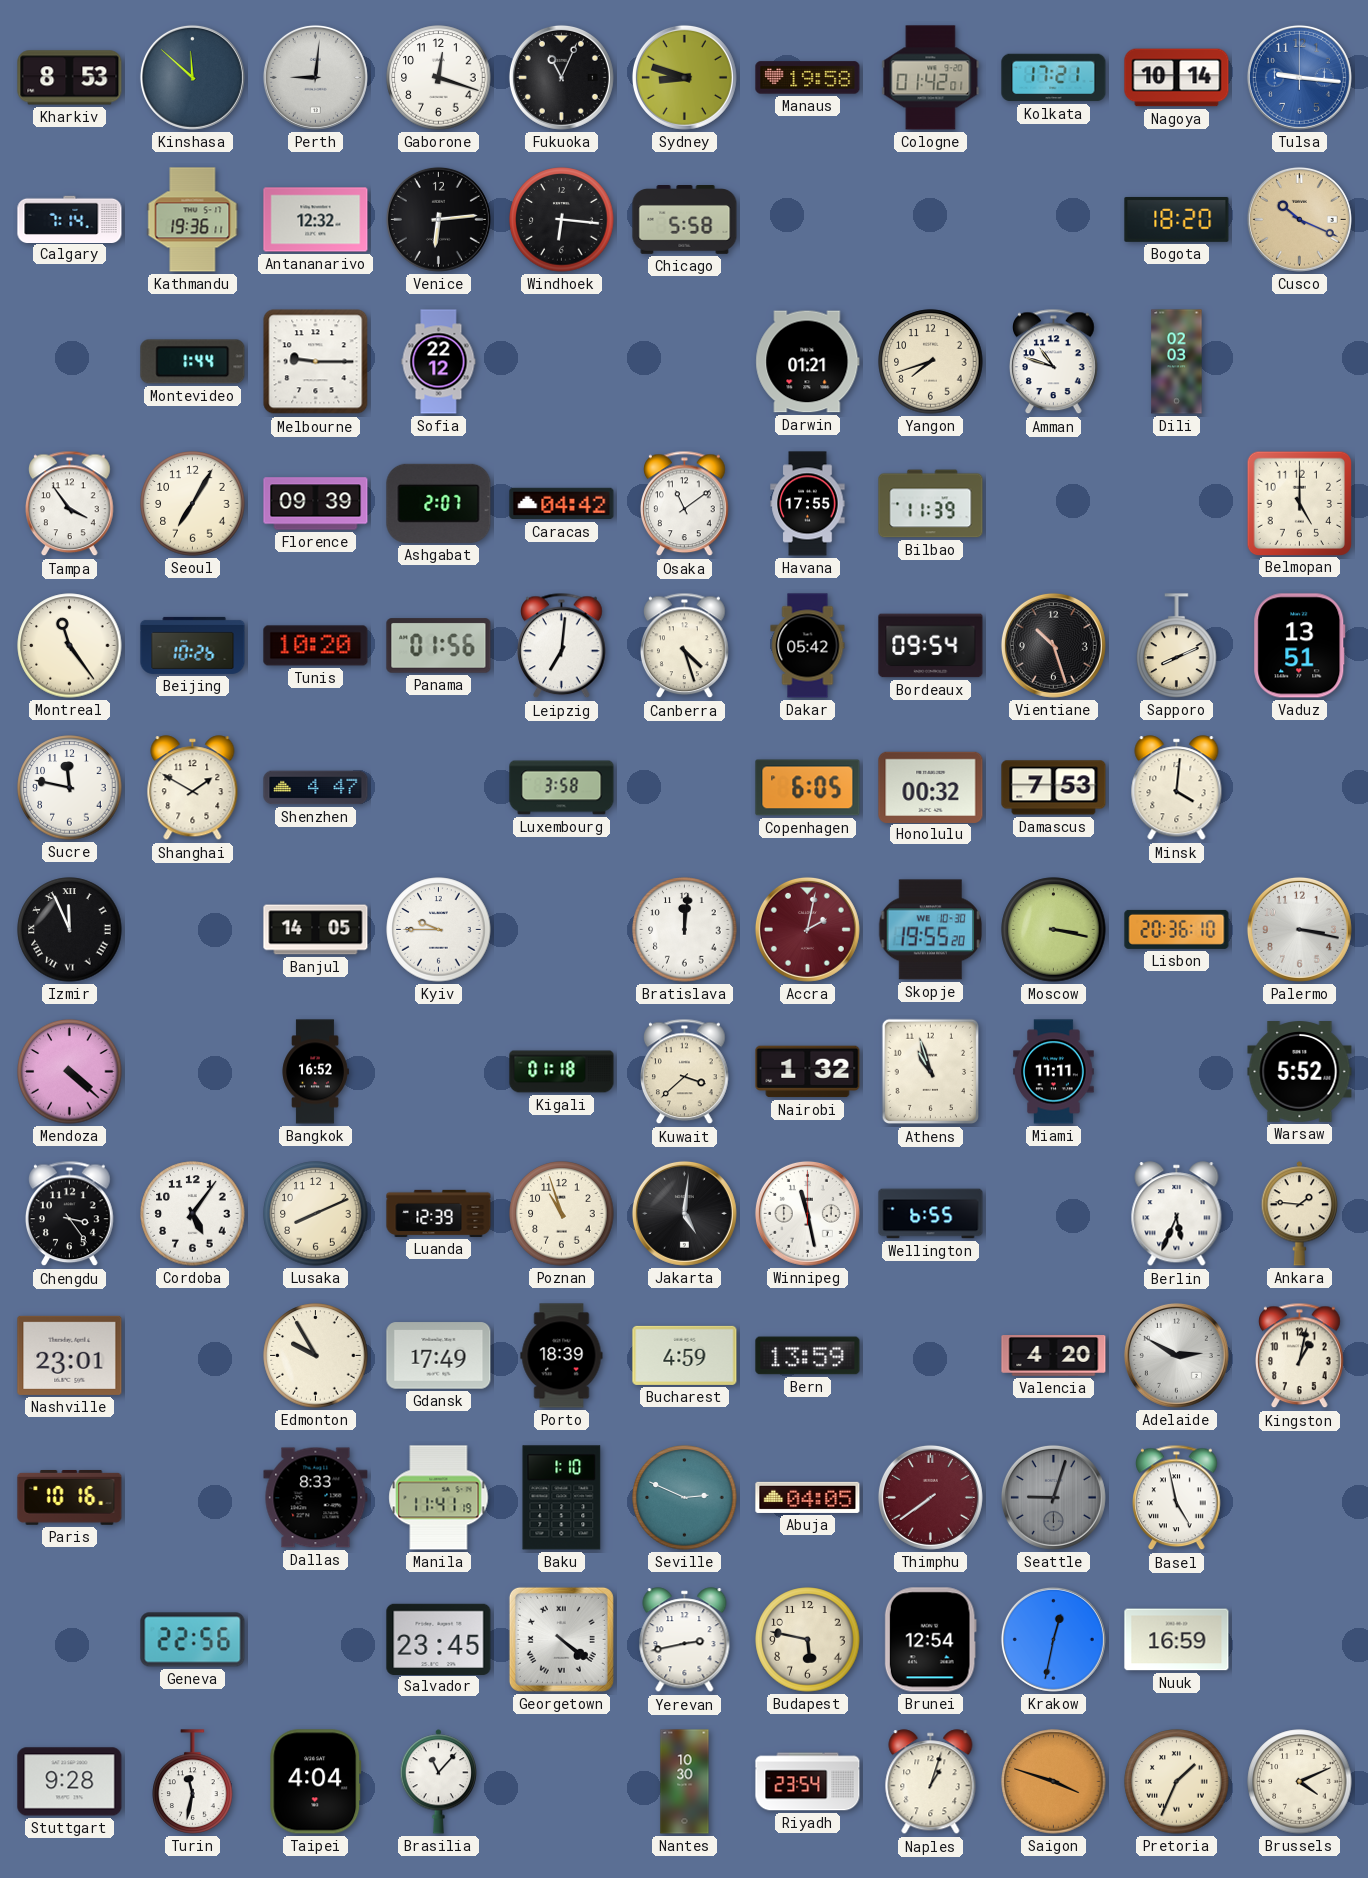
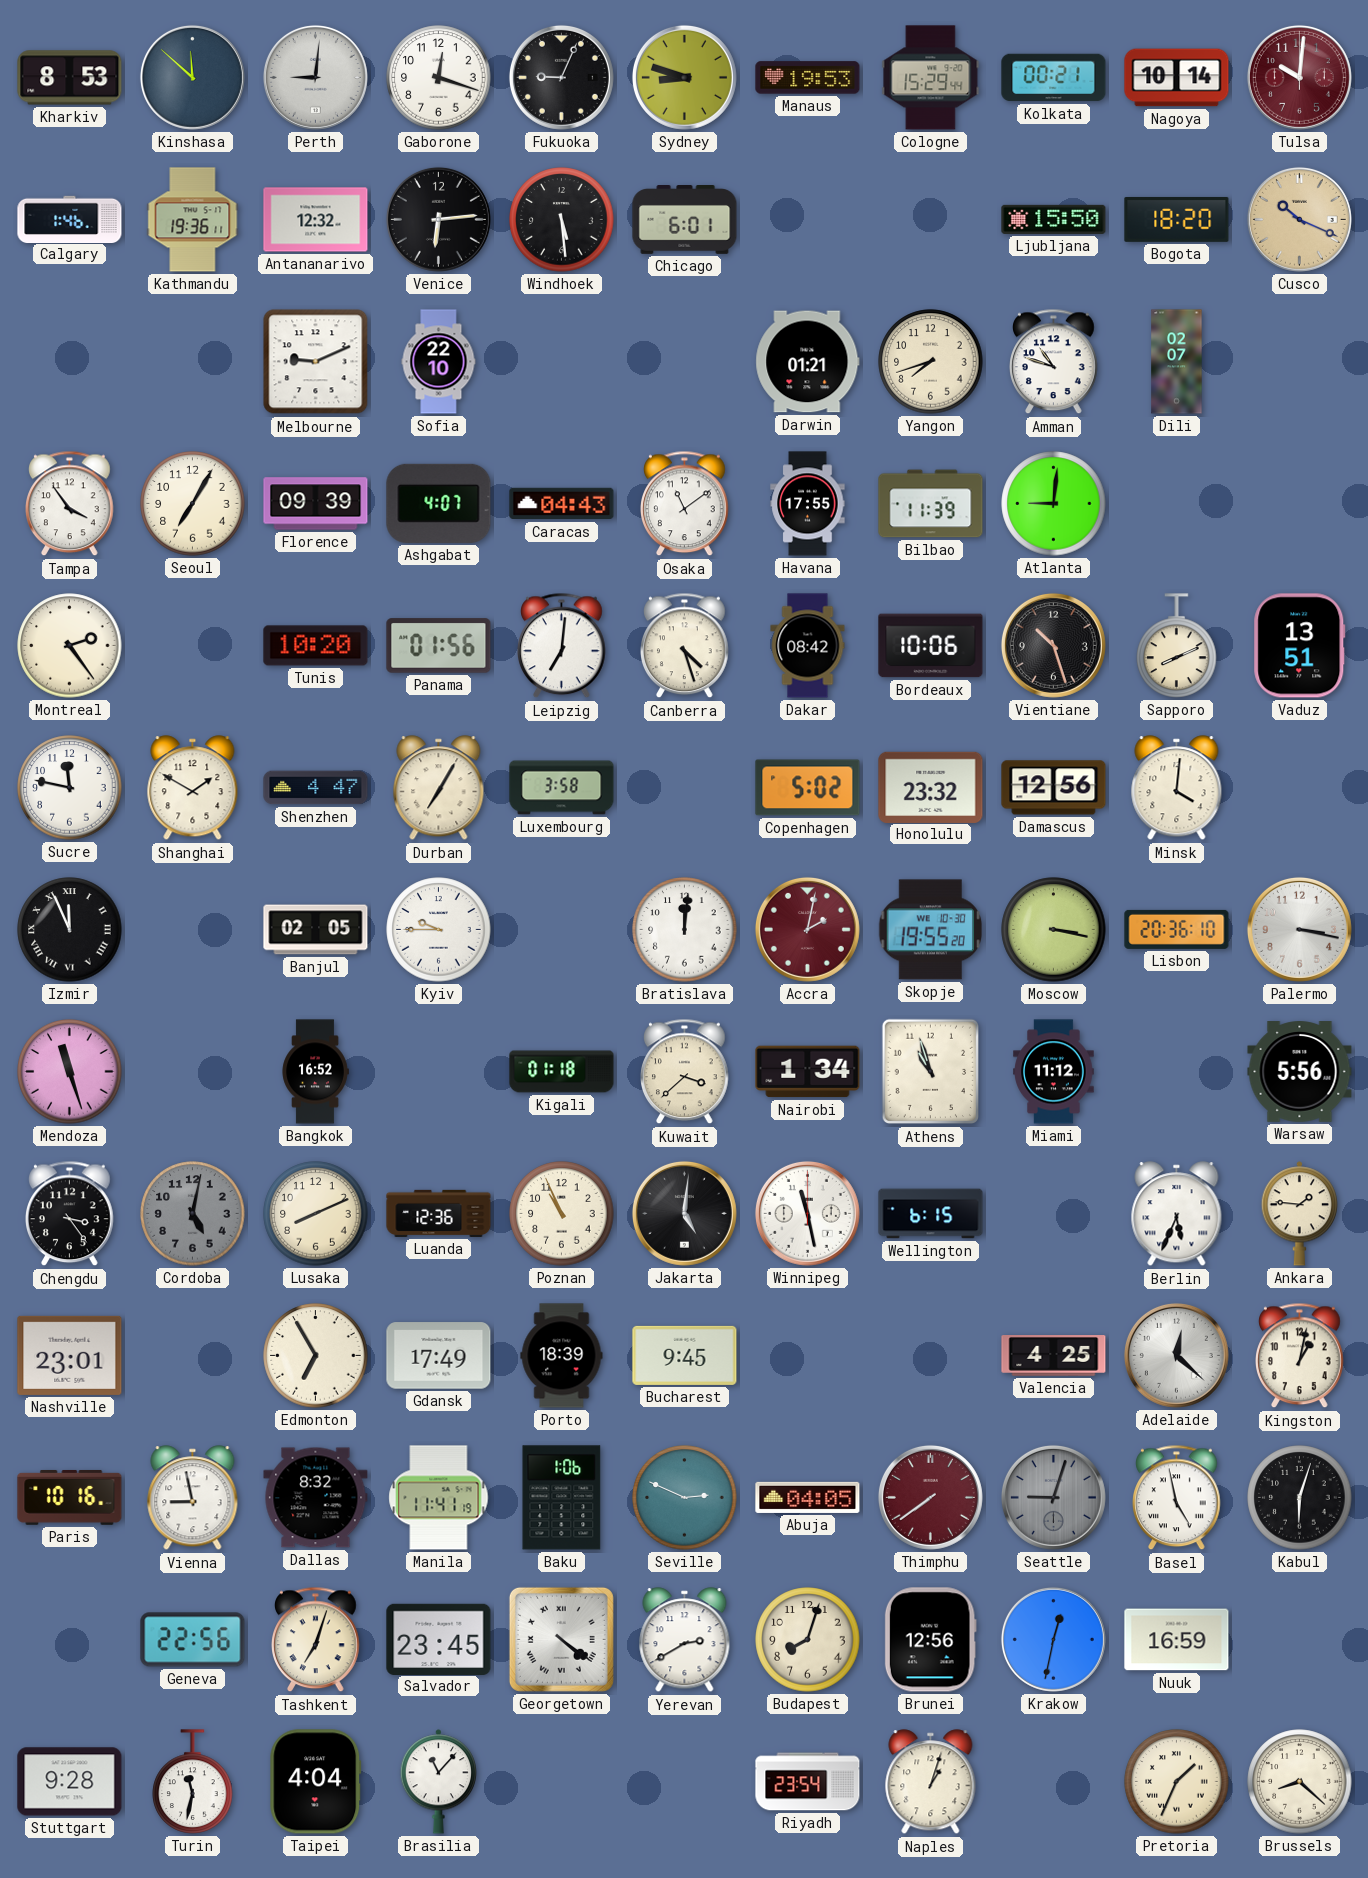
Fukuoka: 11:04 -> 9:04
Manaus: 19:58 -> 19:53
Cologne: 01:42 -> 15:29
Kolkata: 17:21 -> 00:21
Tulsa: 9:16 -> 10:01
Tulsa dial: blue -> burgundy
Calgary: 7:14 -> 1:46
Windhoek: 6:16 -> 5:29
Chicago: 5:58 -> 6:01
Ljubljana: none -> 15:50
Montevideo: 1:44 -> none
Melbourne: 9:15 -> 9:11
Sofia: 22:12 -> 22:10
Dili: 02:03 -> 02:07
Ashgabat: 2:07 -> 4:07
Caracas: 04:42 -> 04:43
Atlanta: none -> 9:01
Belmopan: 5:00 -> none
Montreal: 11:24 -> 2:24
Beijing: 10:26 -> none
Dakar: 05:42 -> 08:42
Bordeaux: 09:54 -> 10:06
Durban: none -> 7:05
Copenhagen: 6:05 -> 5:02
Honolulu: 00:32 -> 23:32
Damascus: 7:53 -> 12:56
Banjul: 14:05 -> 02:05
Mendoza: 4:22 -> 11:27
Nairobi: 1:32 -> 1:34
Miami: 11:11 -> 11:12
Warsaw: 5:52 -> 5:56
Cordoba: 5:06 -> 5:02
Cordoba dial: white -> grey
Luanda: 12:39 -> 12:36
Poznan: 10:57 -> 10:56
Wellington: 6:55 -> 6:15
Edmonton: 9:55 -> 6:55
Bucharest: 4:59 -> 9:45
Bern: 13:59 -> none
Valencia: 4:20 -> 4:25
Adelaide: 2:50 -> 12:22
Vienna: none -> 8:58
Dallas: 8:33 -> 8:32
Baku: 1:10 -> 1:06
Kabul: none -> 6:03
Tashkent: none -> 7:03
Yerevan: 2:43 -> 2:40
Budapest: 5:47 -> 8:03
Brunei: 12:54 -> 12:56
Nantes: 10:30 -> none
Saigon: 3:48 -> none
Brussels: 4:11 -> 8:22
